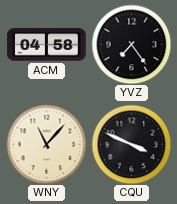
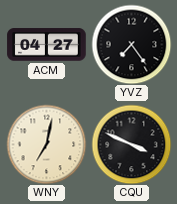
ACM: 04:58 -> 04:27
WNY: 11:07 -> 7:02
